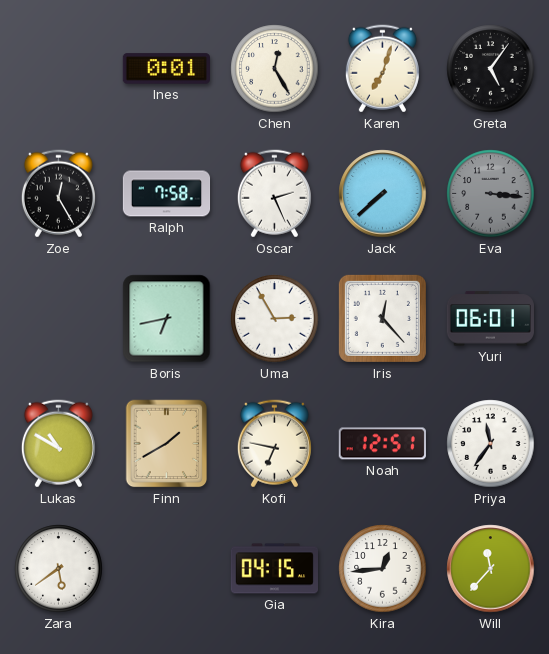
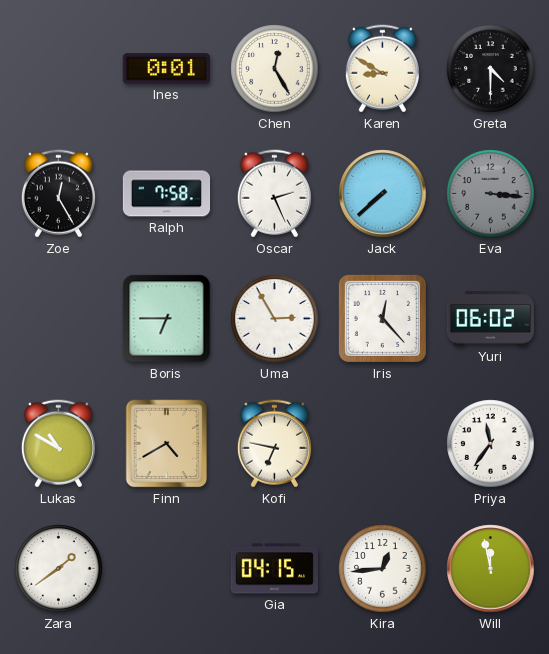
Karen: 7:03 -> 8:50
Greta: 5:06 -> 4:30
Boris: 6:43 -> 6:45
Yuri: 06:01 -> 06:02
Finn: 1:40 -> 4:40
Noah: 12:51 -> none
Zara: 5:39 -> 1:39
Will: 11:37 -> 11:58
